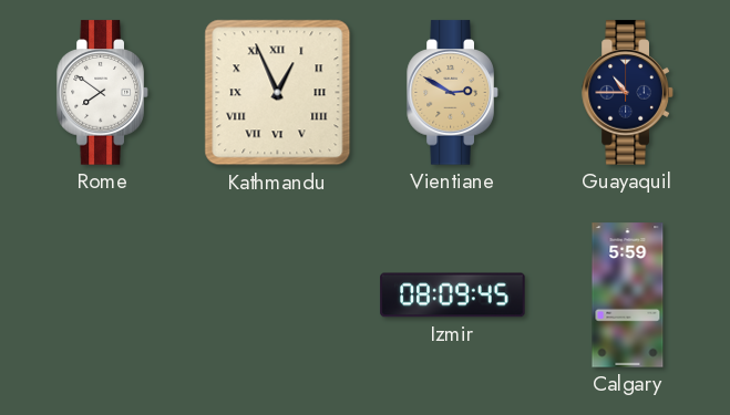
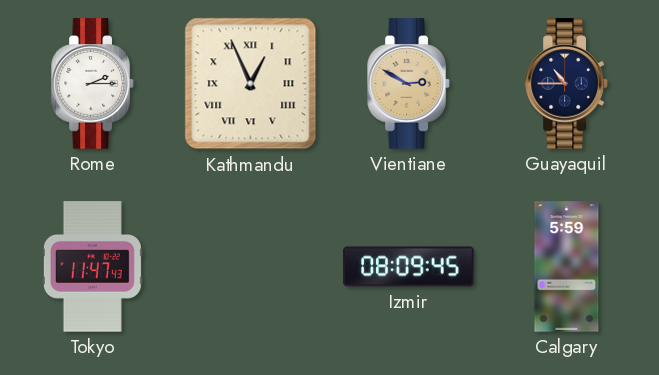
Rome: 7:51 -> 2:15
Tokyo: none -> 11:47
